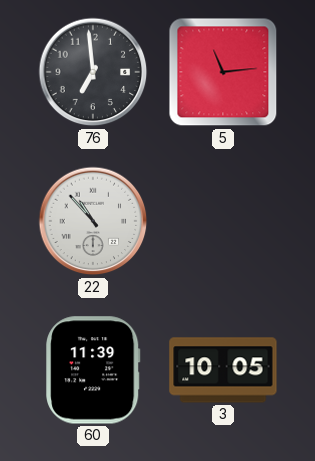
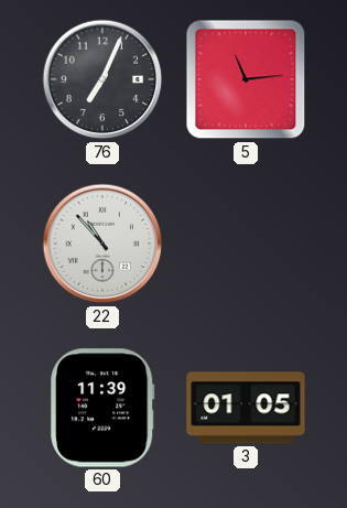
76: 6:59 -> 7:04
3: 10:05 -> 01:05
